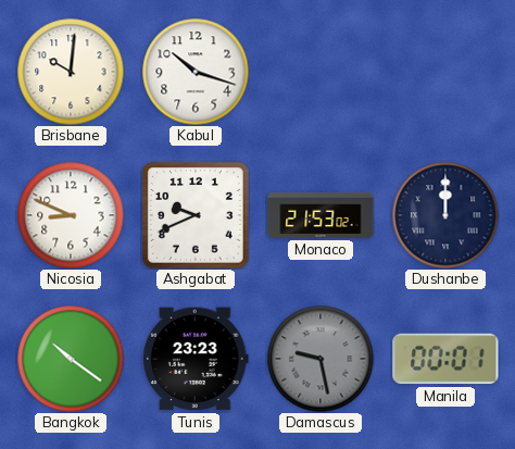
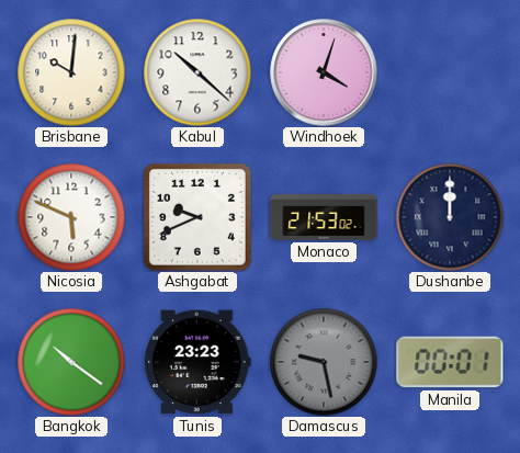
Kabul: 10:18 -> 10:22
Windhoek: none -> 4:03
Nicosia: 8:49 -> 5:49
